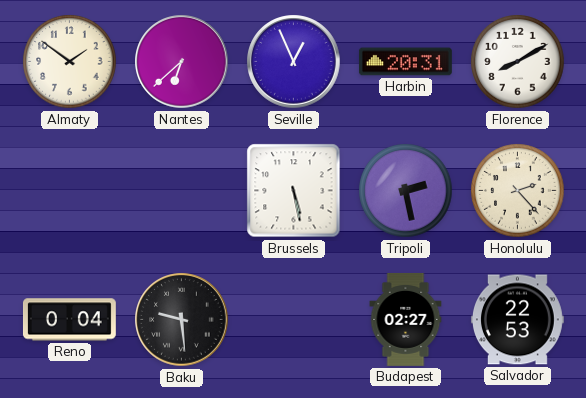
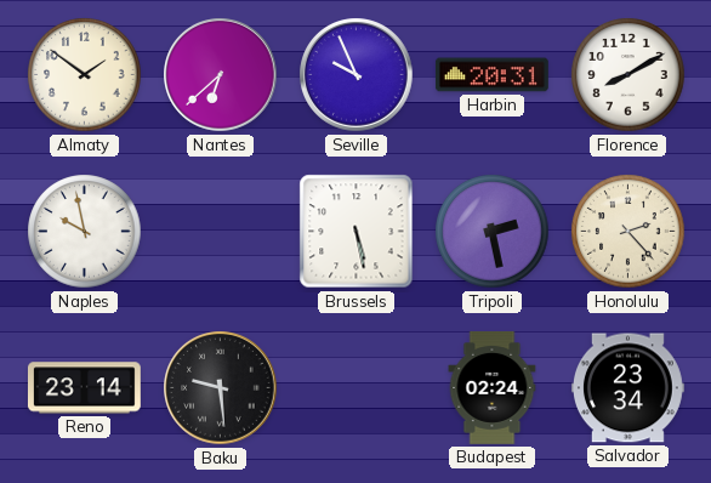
Seville: 12:56 -> 9:56
Naples: none -> 9:58
Reno: 0:04 -> 23:14
Budapest: 02:27 -> 02:24
Salvador: 22:53 -> 23:34
